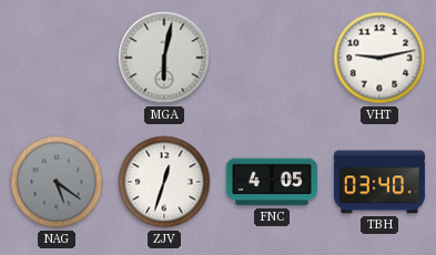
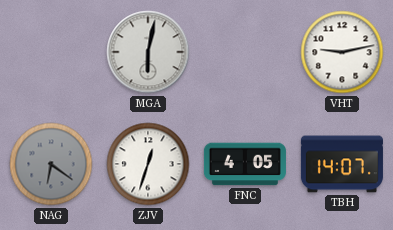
NAG: 5:21 -> 6:21
TBH: 03:40 -> 14:07
